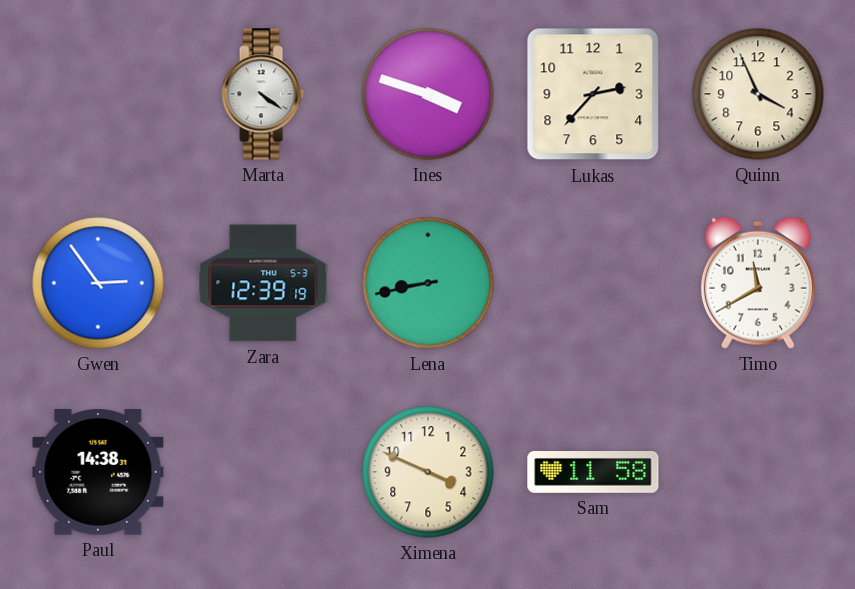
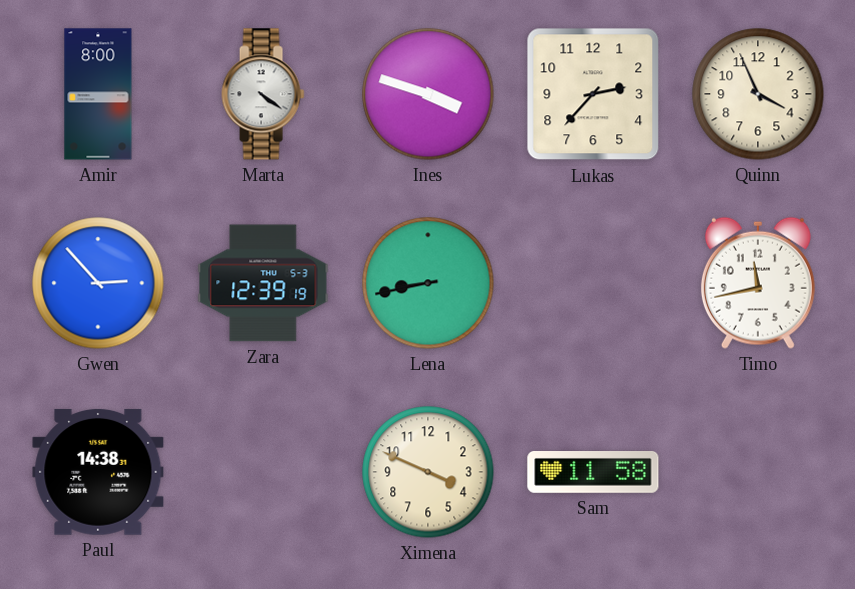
Amir: none -> 8:00
Gwen: 2:54 -> 2:53
Timo: 11:40 -> 11:43
